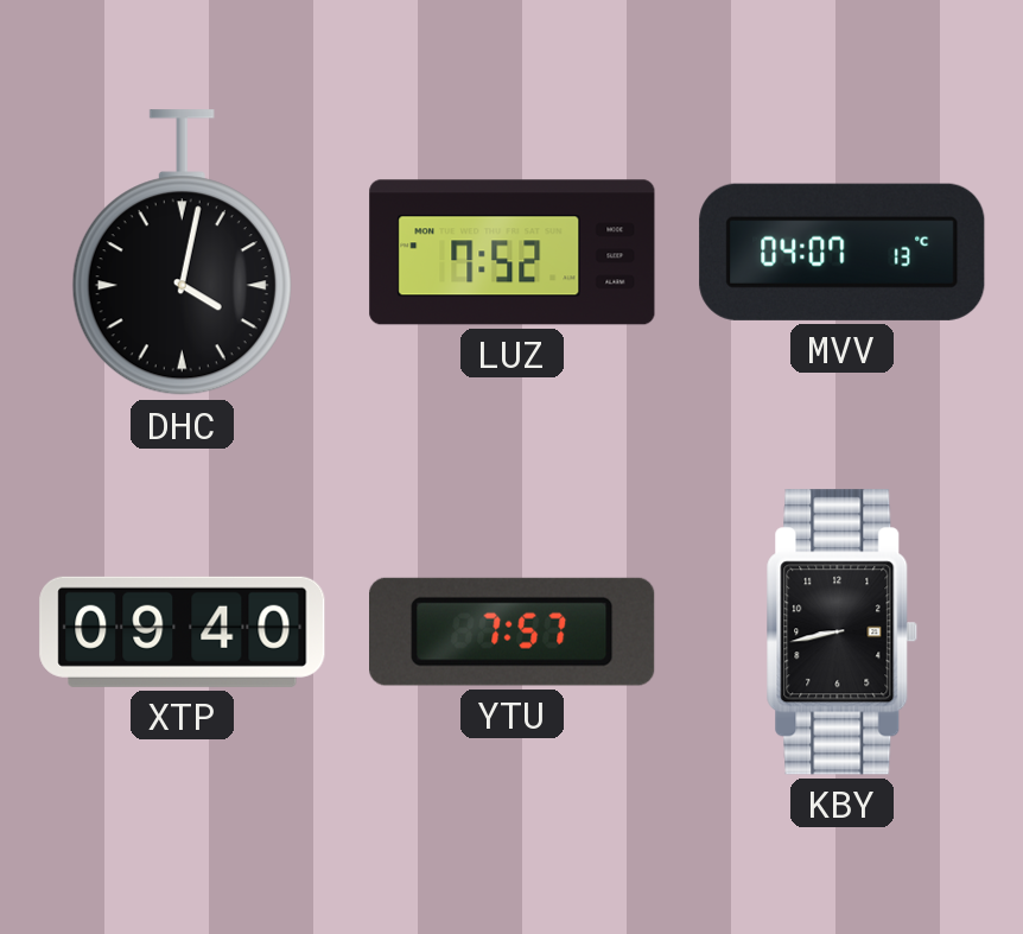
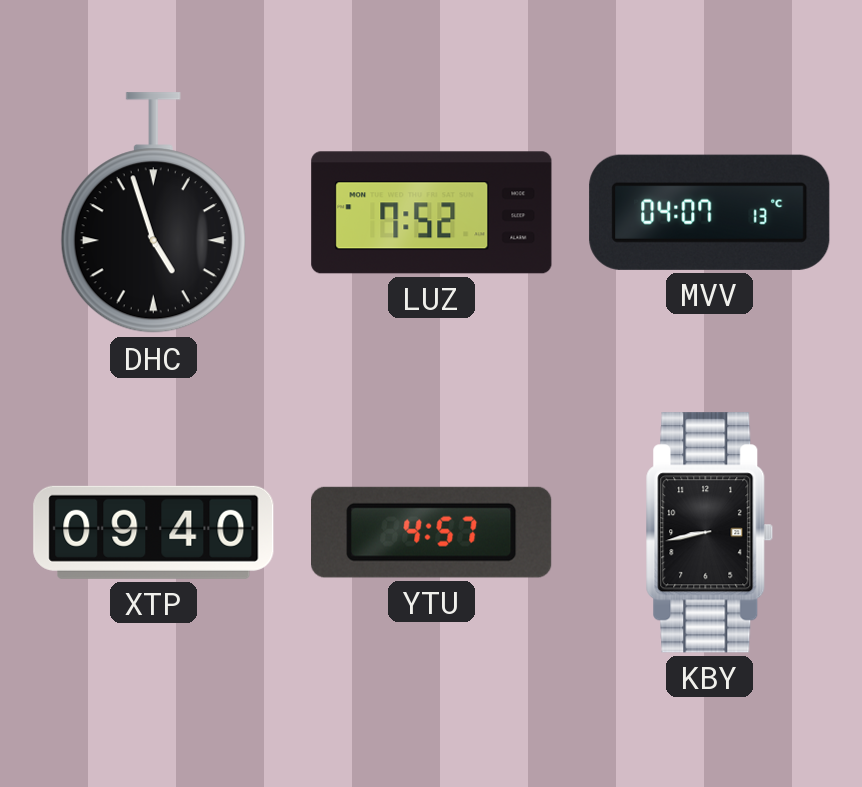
DHC: 4:02 -> 4:57
YTU: 7:57 -> 4:57
